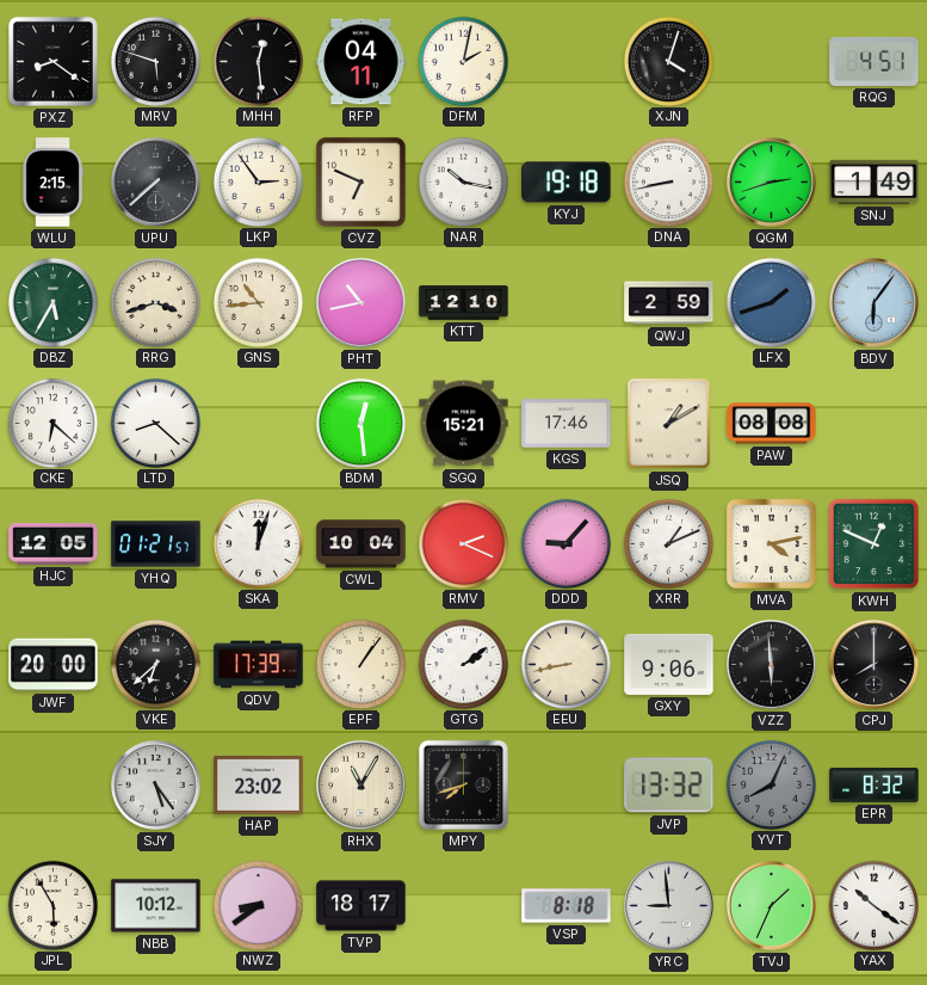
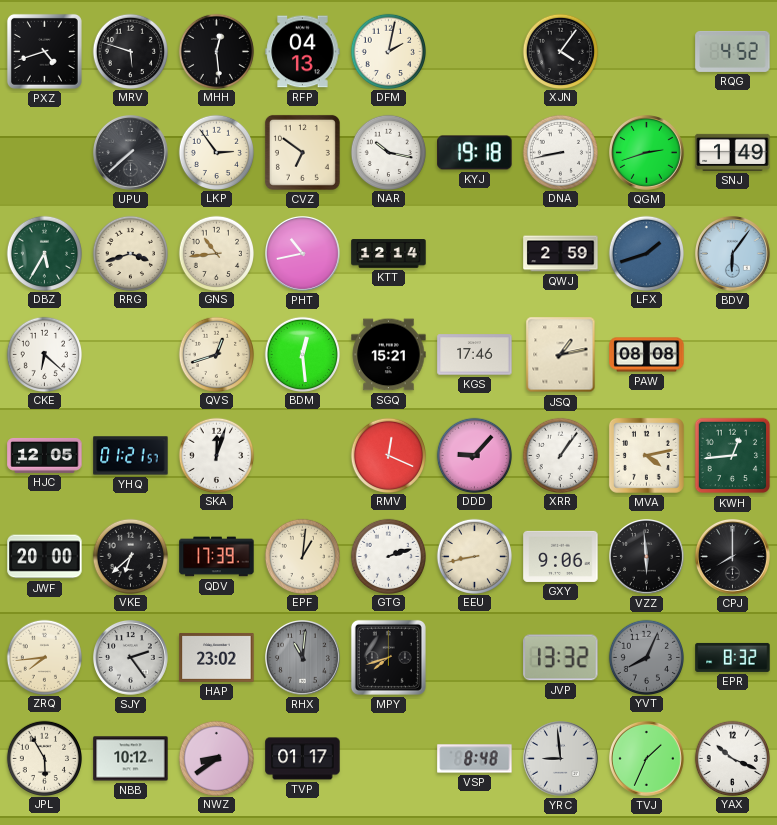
PXZ: 8:21 -> 4:42
RFP: 04:11 -> 04:13
XJN: 4:03 -> 4:06
RQG: 4:51 -> 4:52
WLU: 2:15 -> none
CVZ: 6:49 -> 6:51
KTT: 12:10 -> 12:14
LTD: 8:22 -> none
QVS: none -> 12:42
JSQ: 1:10 -> 1:13
CWL: 10:04 -> none
RMV: 2:19 -> 12:19
XRR: 1:11 -> 1:06
KWH: 12:49 -> 12:44
EPF: 1:06 -> 1:01
GTG: 2:09 -> 2:12
ZRQ: none -> 7:44
SJY: 5:24 -> 2:24
RHX: 11:05 -> 11:01
RHX dial: cream -> grey
TVP: 18:17 -> 01:17
VSP: 8:18 -> 8:48
YAX: 10:21 -> 10:19
